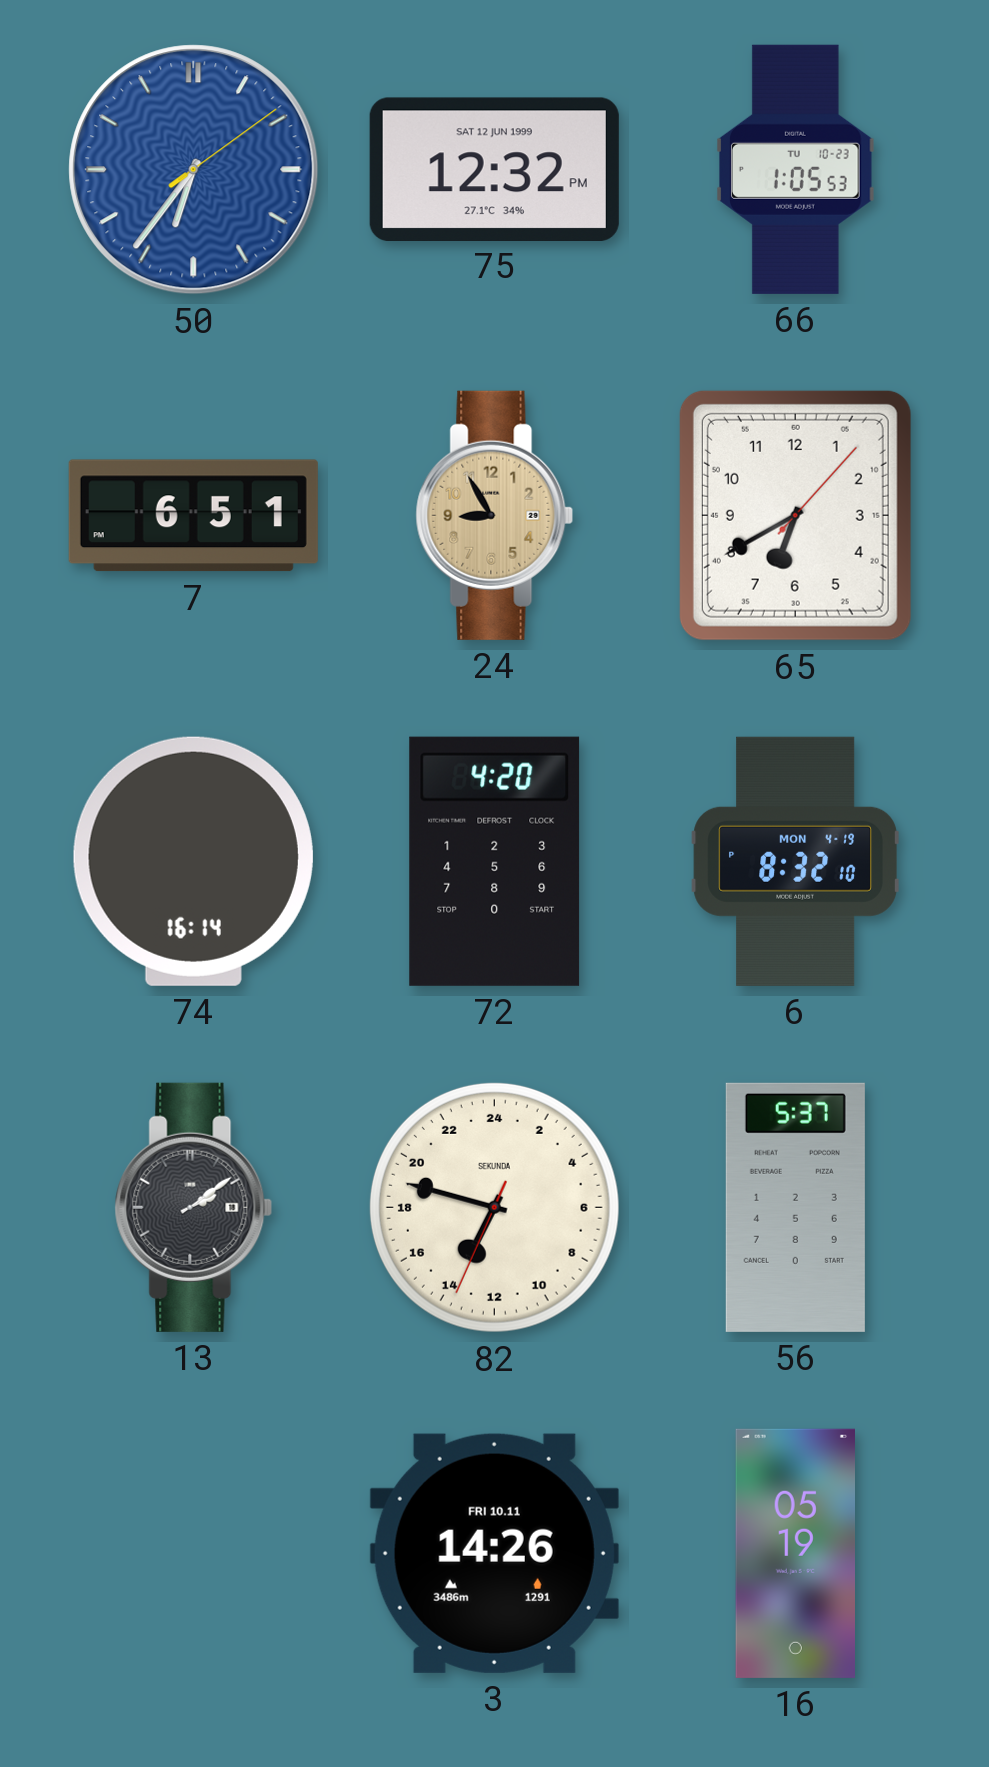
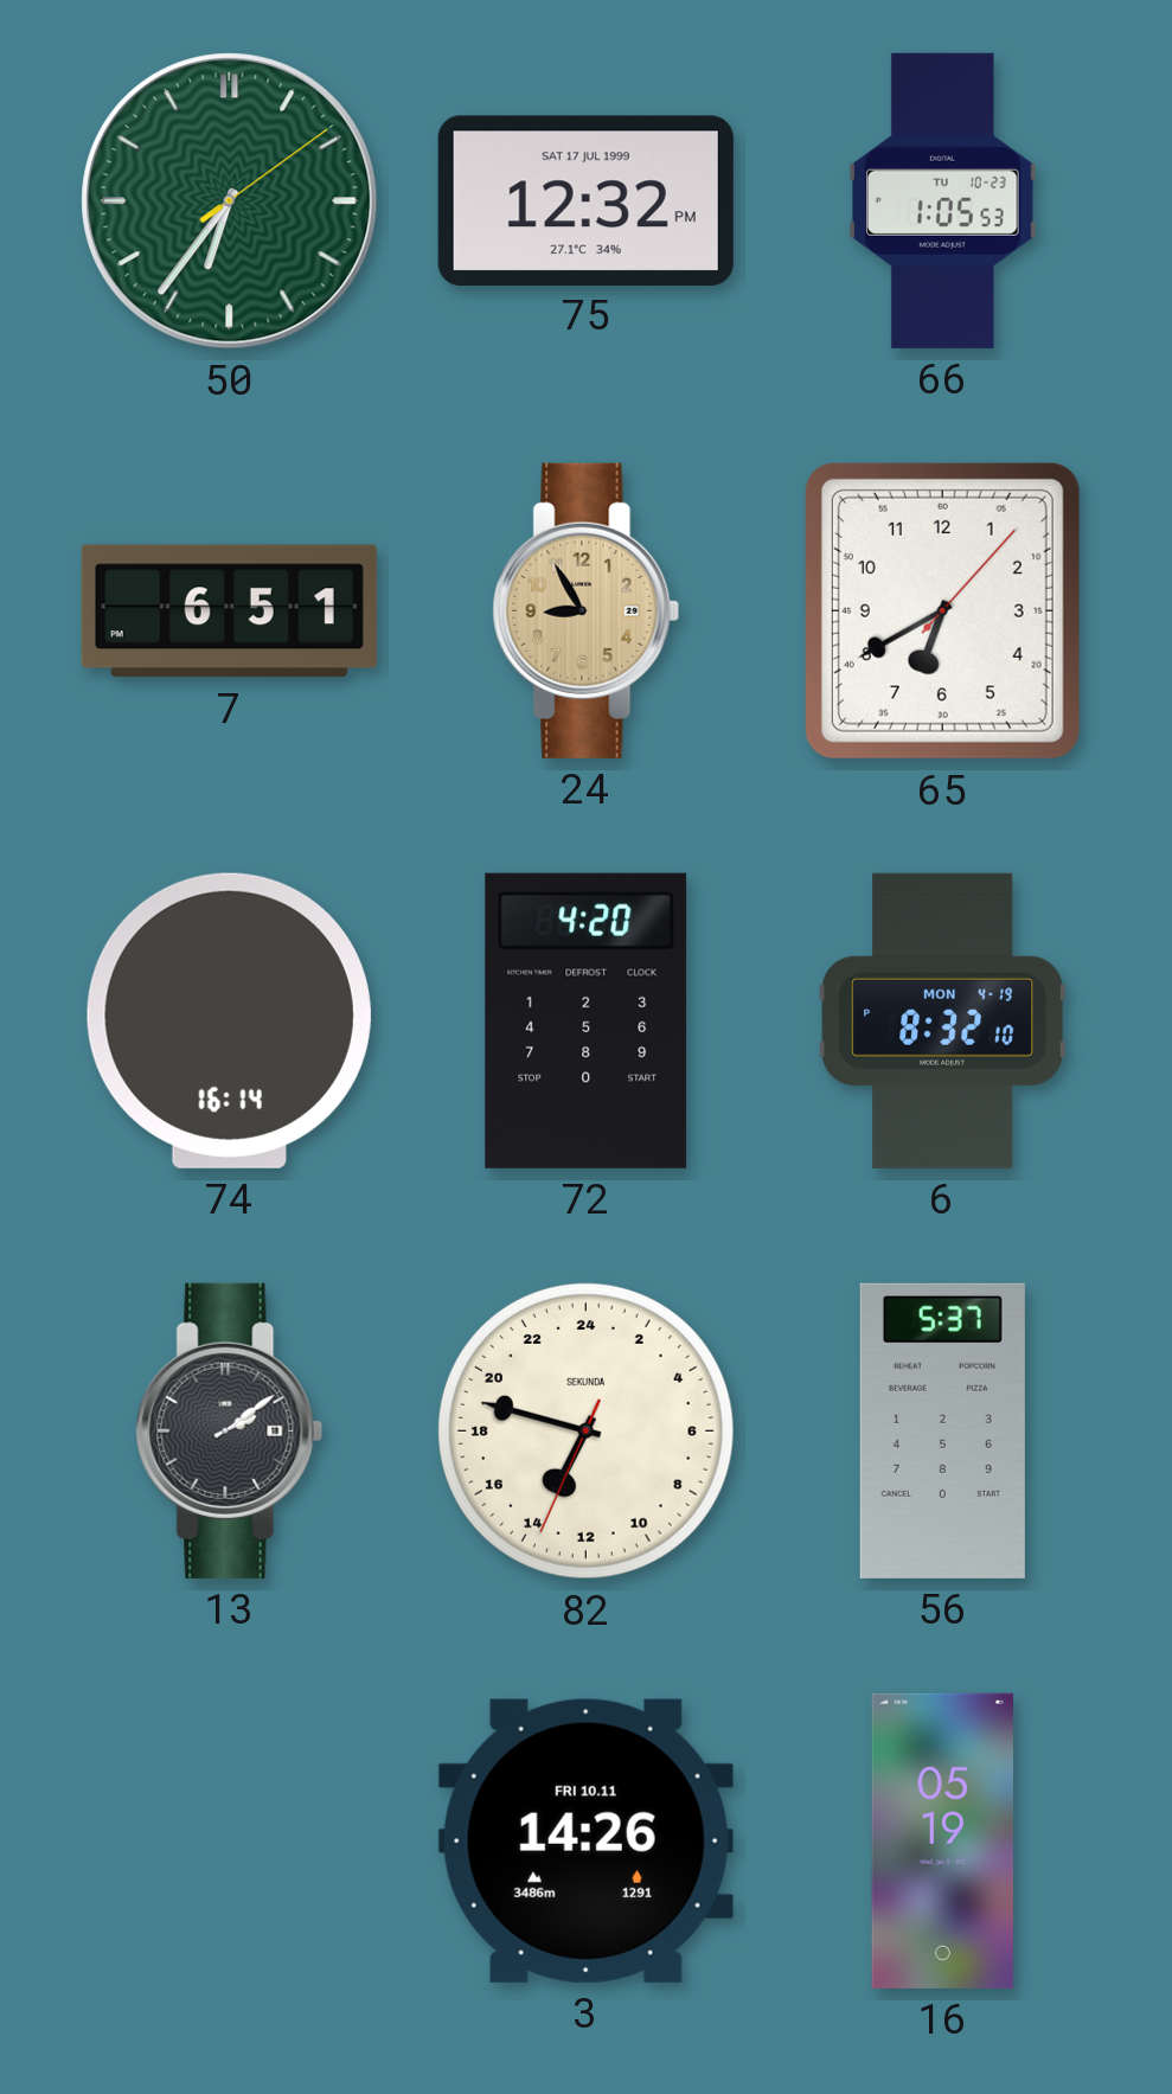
50 dial: blue -> green
75 date: SAT 12 JUN 1999 -> SAT 17 JUL 1999
